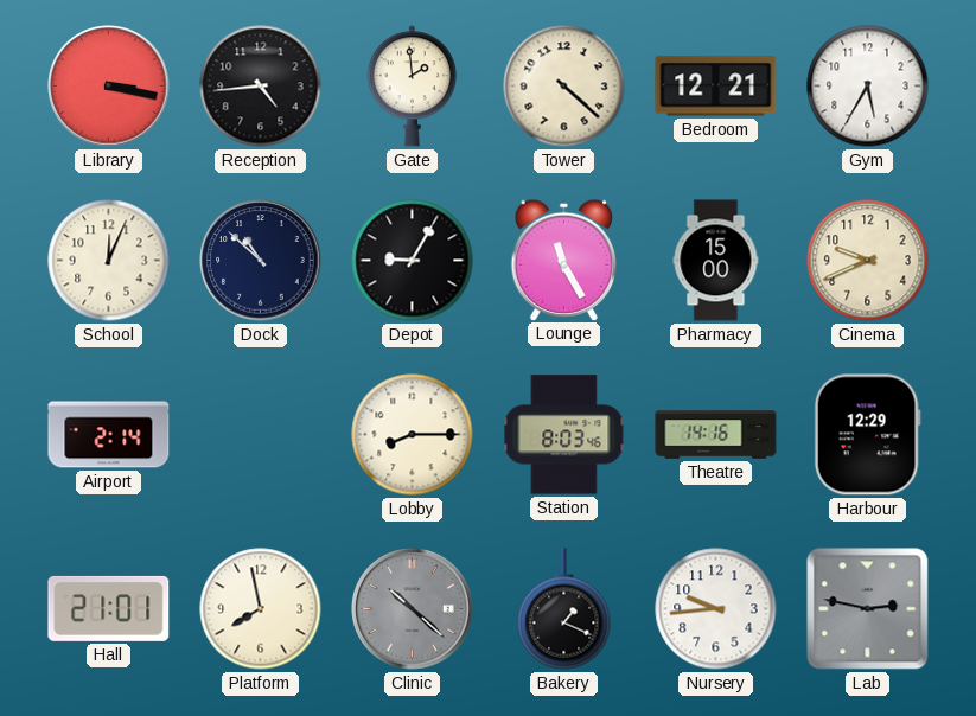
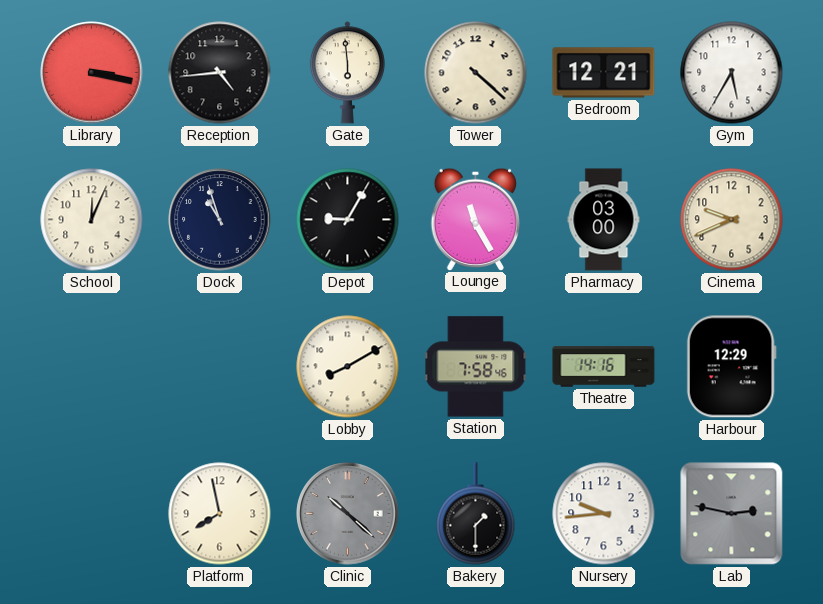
Gate: 1:59 -> 5:59
Dock: 10:52 -> 10:57
Pharmacy: 15:00 -> 03:00
Airport: 2:14 -> none
Lobby: 8:15 -> 8:10
Station: 8:03 -> 7:58
Hall: 21:01 -> none
Bakery: 1:19 -> 1:30
